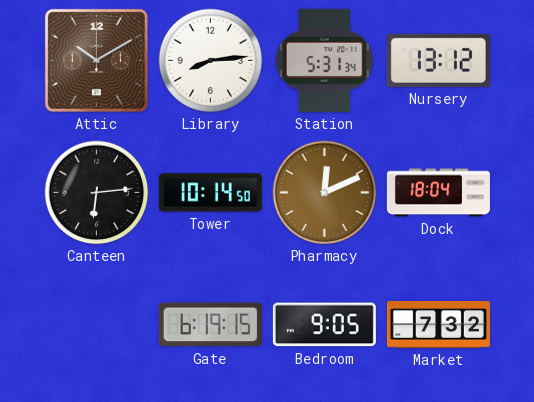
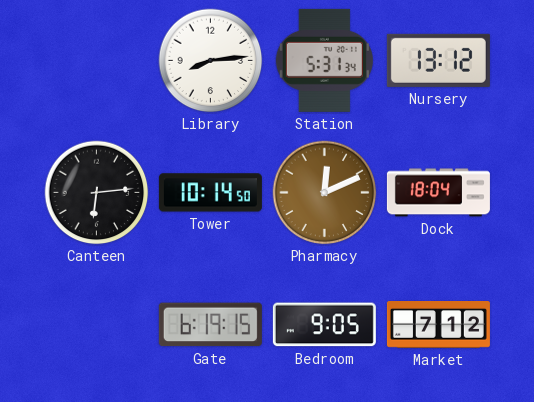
Attic: 10:10 -> none
Market: 7:32 -> 7:12
